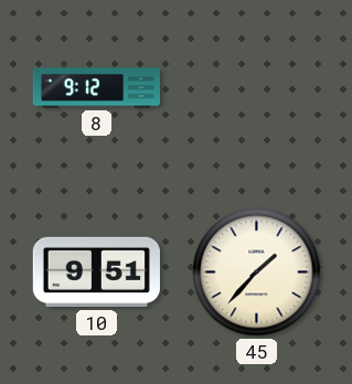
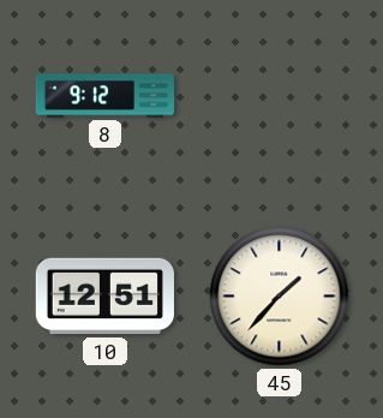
10: 9:51 -> 12:51
